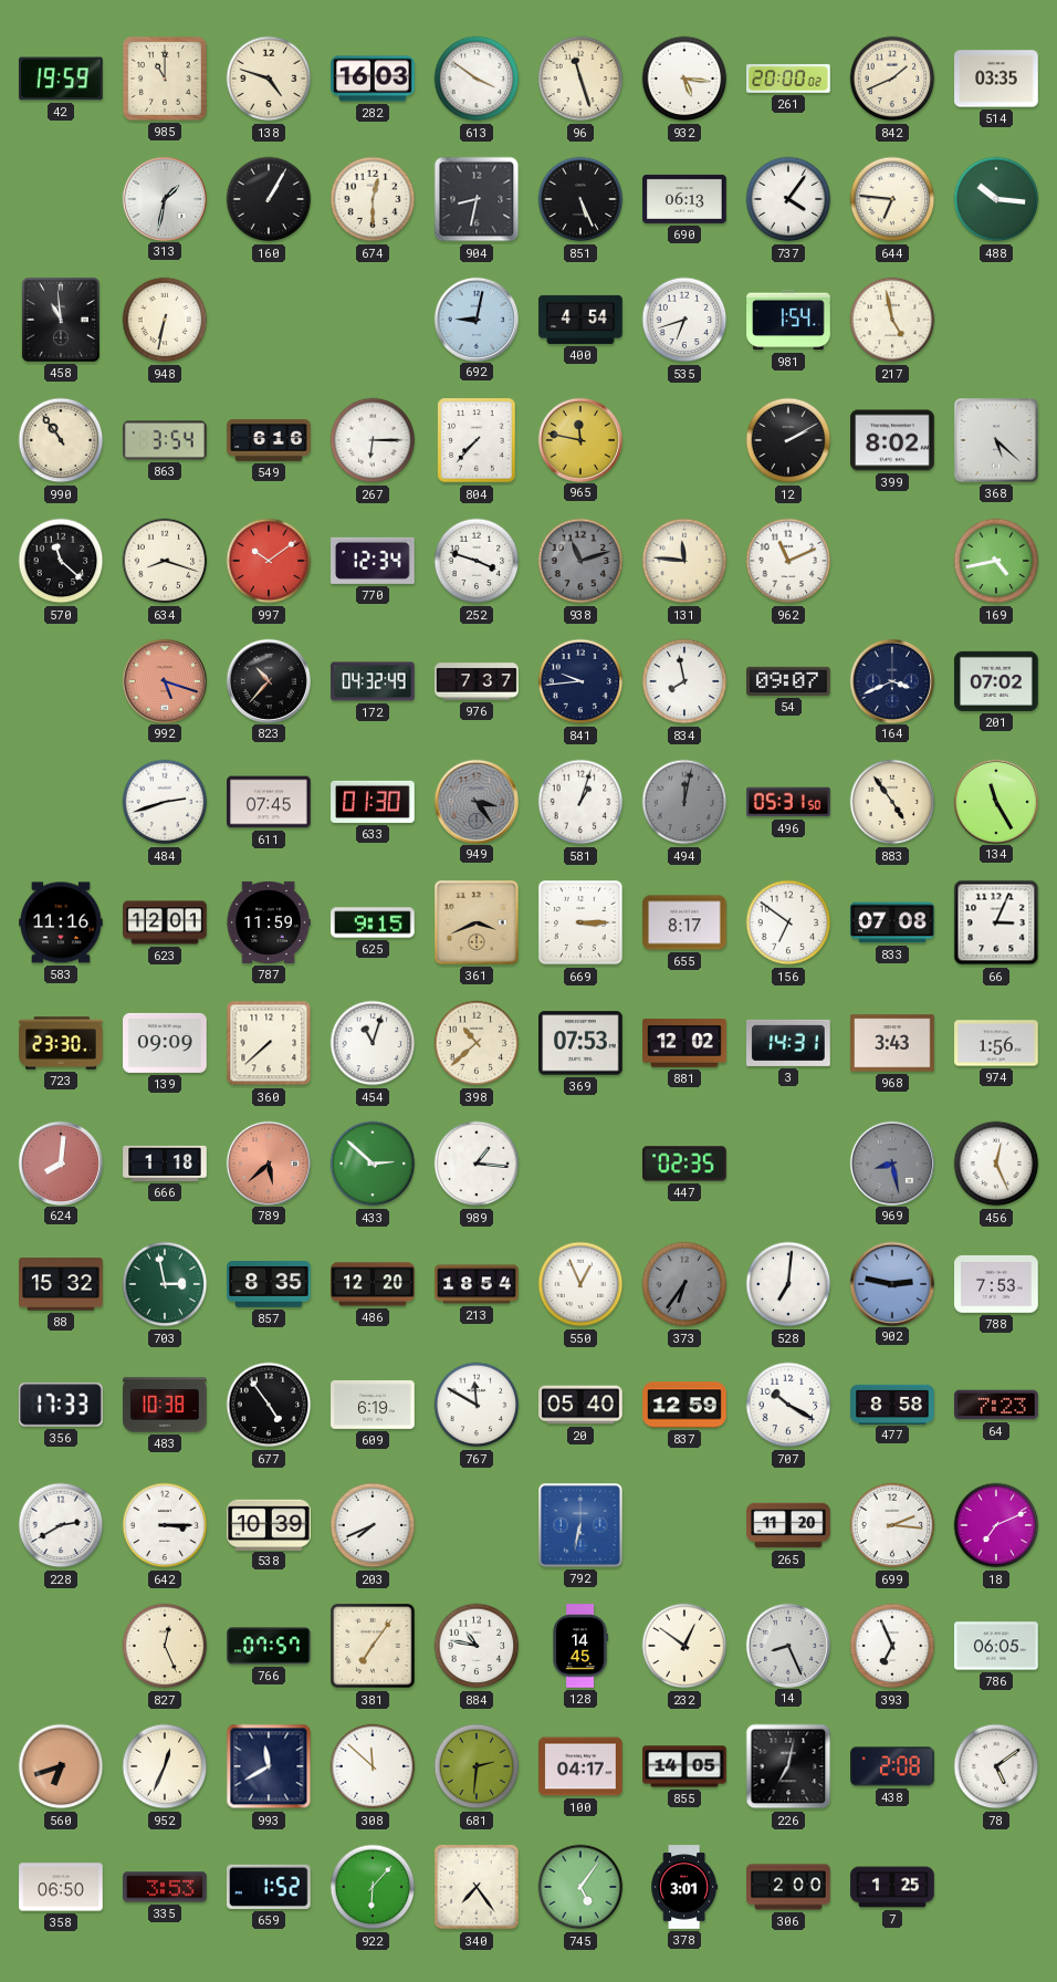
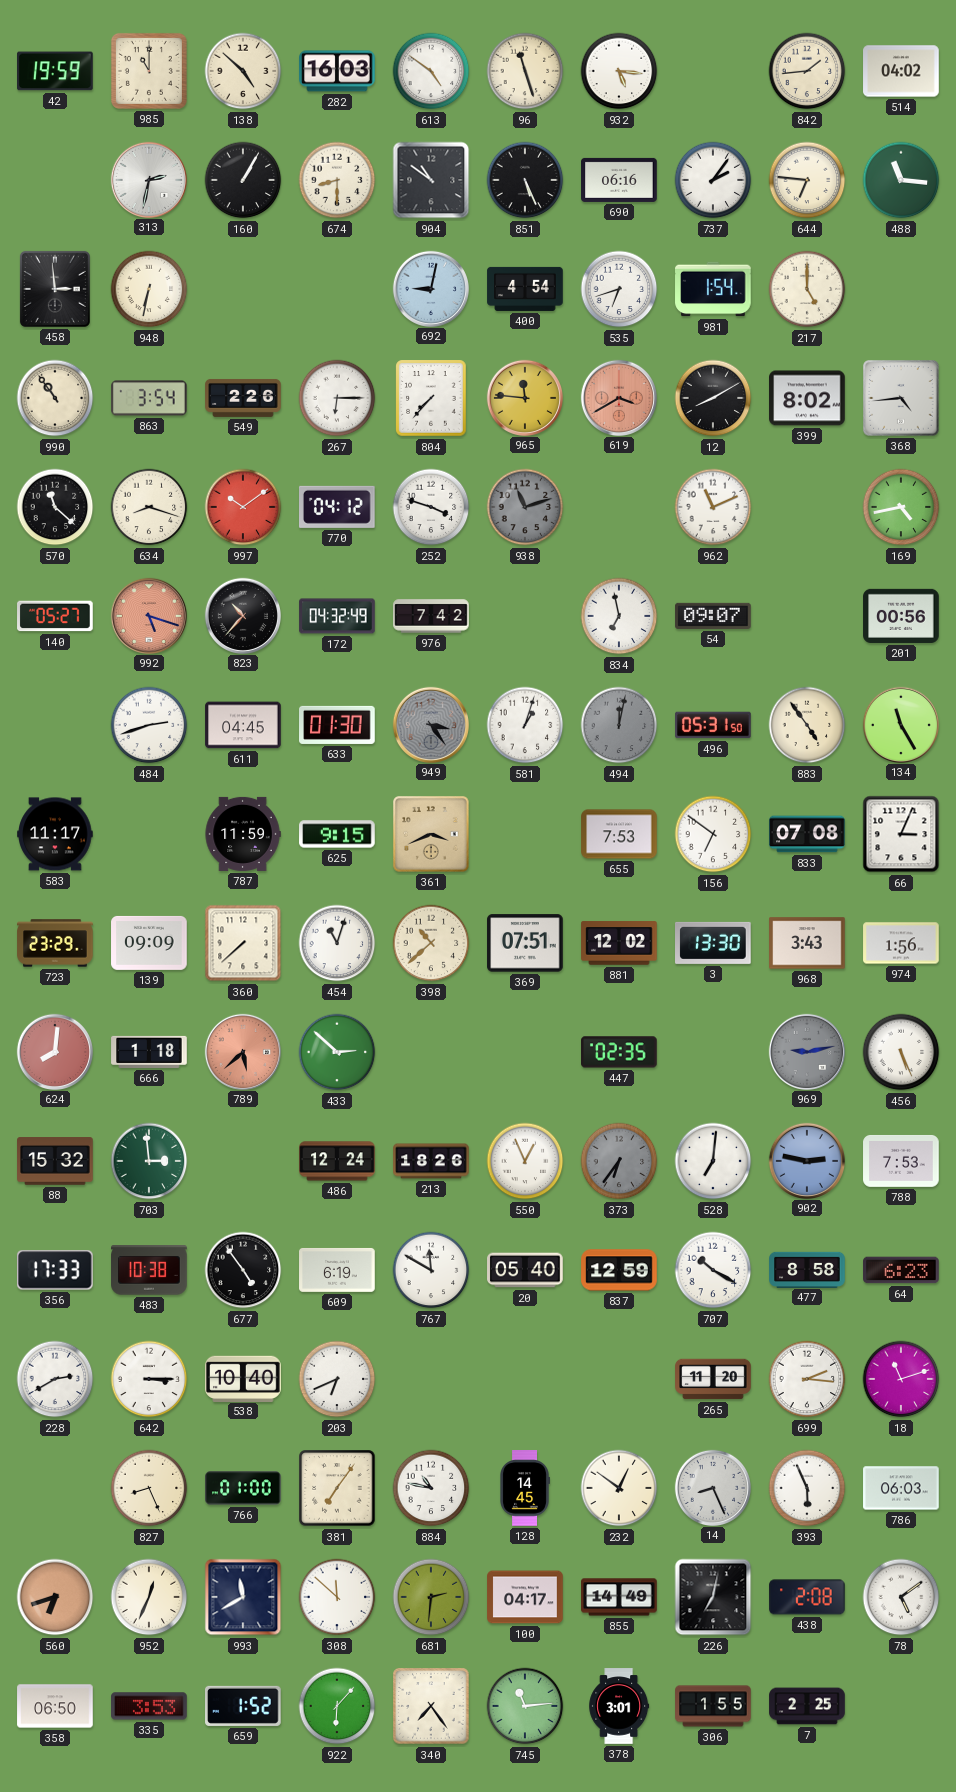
138: 4:48 -> 4:52
613: 3:51 -> 4:51
261: 20:00 -> none
842: 1:41 -> 1:44
514: 03:35 -> 04:02
313: 1:32 -> 2:32
674: 12:30 -> 8:30
904: 8:32 -> 10:51
690: 06:13 -> 06:16
737: 4:06 -> 2:06
488: 10:16 -> 11:16
458: 10:59 -> 2:59
217: 4:58 -> 5:00
549: 6:16 -> 2:26
965: 11:47 -> 11:46
619: none -> 3:40
12: 2:10 -> 8:10
368: 5:22 -> 4:44
770: 12:34 -> 04:12
131: 11:46 -> none
140: none -> 05:27
976: 7:37 -> 7:42
841: 9:44 -> none
834: 7:58 -> 6:58
164: 3:41 -> none
201: 07:02 -> 00:56
611: 07:45 -> 04:45
583: 11:16 -> 11:17
623: 12:01 -> none
669: 3:15 -> none
655: 8:17 -> 7:53
723: 23:30 -> 23:29
369: 07:53 -> 07:51
3: 14:31 -> 13:30
989: 1:16 -> none
969: 8:28 -> 9:13
456: 12:26 -> 5:26
703: 2:58 -> 2:59
857: 8:35 -> none
486: 12:20 -> 12:24
213: 18:54 -> 18:26
64: 7:23 -> 6:23
538: 10:39 -> 10:40
203: 7:41 -> 6:41
792: 6:32 -> none
18: 7:11 -> 11:12
827: 12:26 -> 8:26
766: 07:57 -> 01:00
393: 6:56 -> 5:56
786: 06:05 -> 06:03
855: 14:05 -> 14:49
745: 5:06 -> 11:14
306: 2:00 -> 1:55
7: 1:25 -> 2:25
